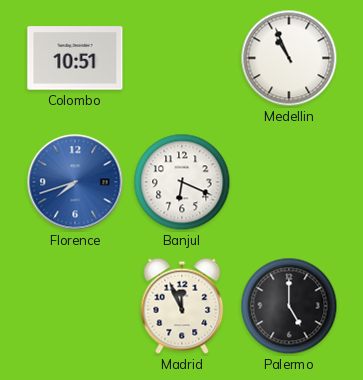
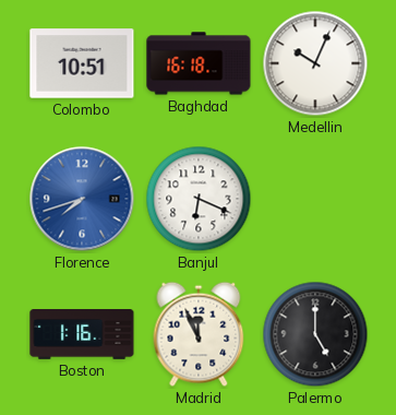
Baghdad: none -> 16:18
Medellin: 10:56 -> 10:04
Boston: none -> 1:16
